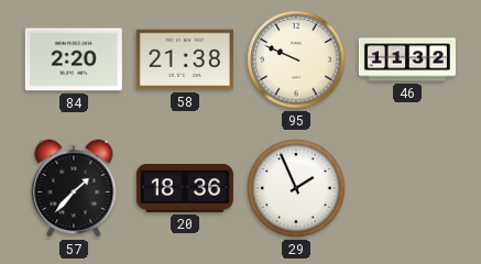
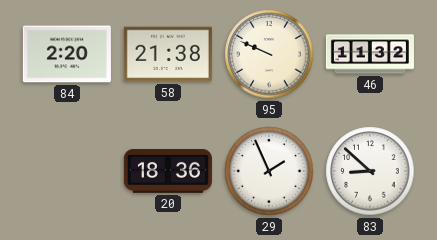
57: 1:37 -> none
83: none -> 8:52
